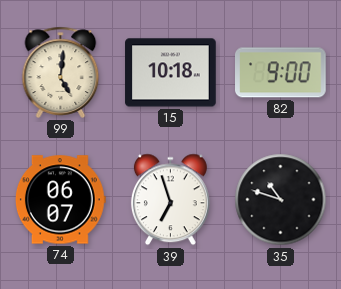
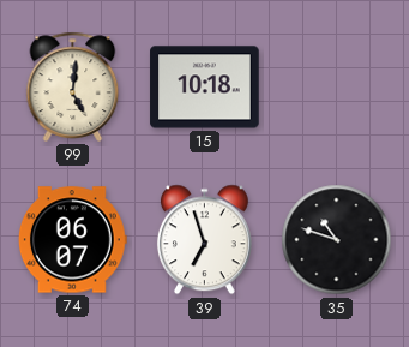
82: 9:00 -> none
